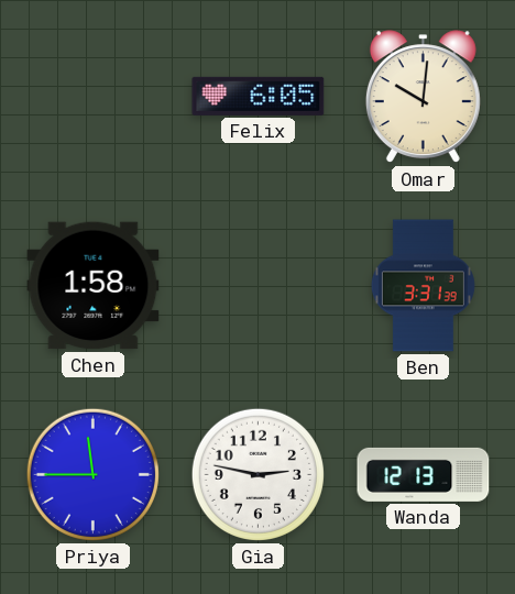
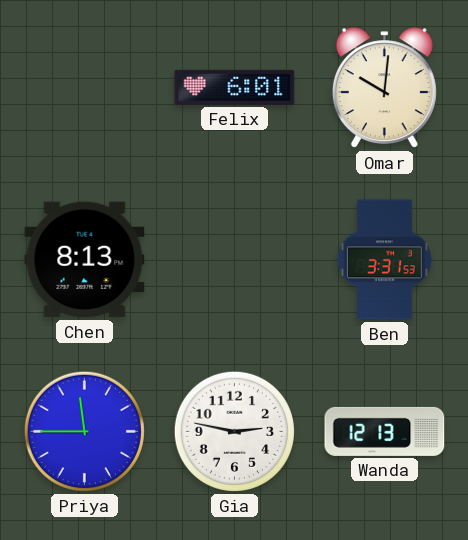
Felix: 6:05 -> 6:01
Chen: 1:58 -> 8:13
Ben: 3:31:39 -> 3:31:53
